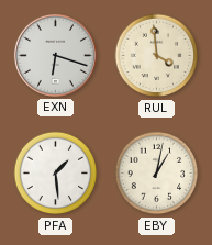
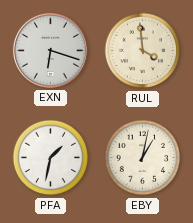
PFA: 1:29 -> 1:32
